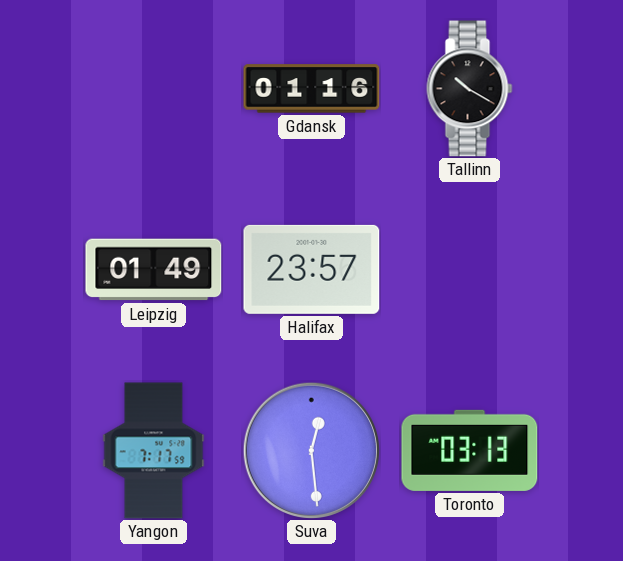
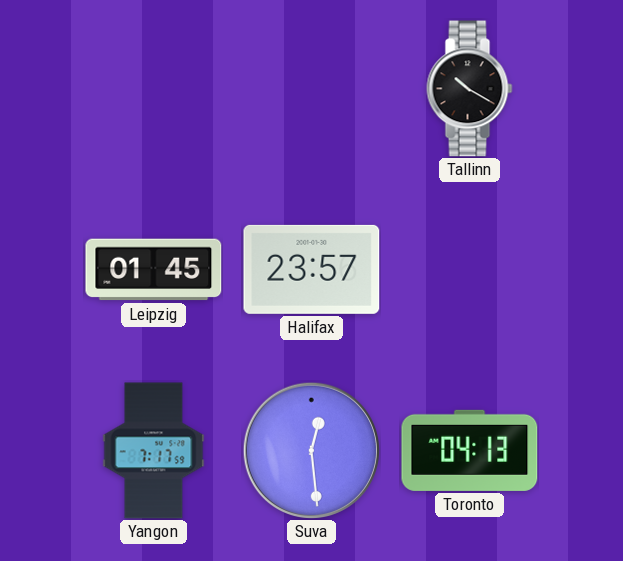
Gdansk: 01:16 -> none
Leipzig: 01:49 -> 01:45
Toronto: 03:13 -> 04:13
